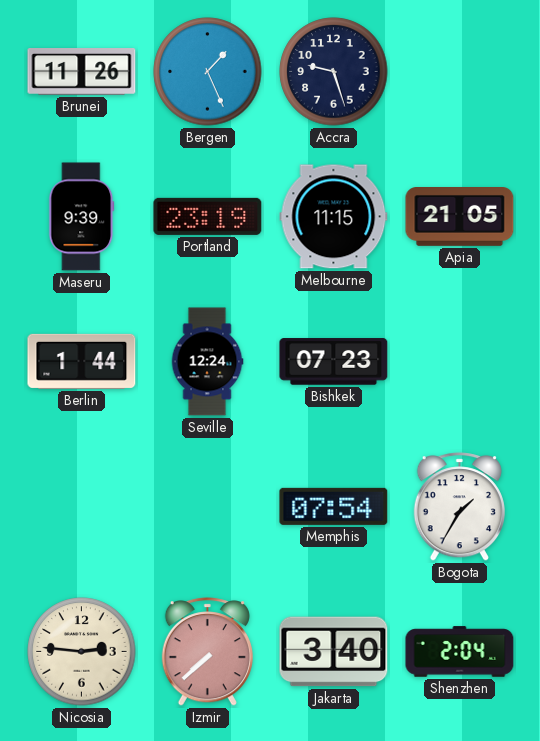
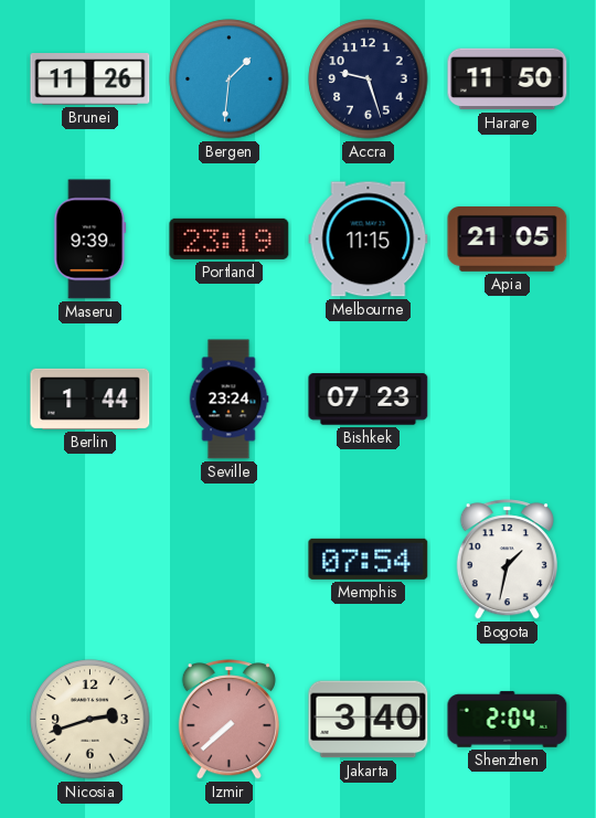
Bergen: 1:26 -> 1:31
Harare: none -> 11:50
Seville: 12:24 -> 23:24
Bogota: 1:35 -> 1:32
Nicosia: 2:46 -> 2:42
